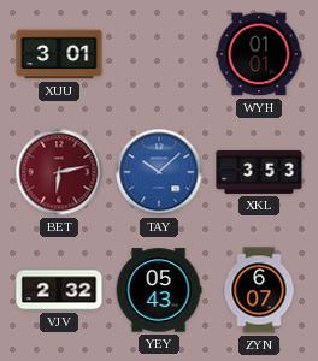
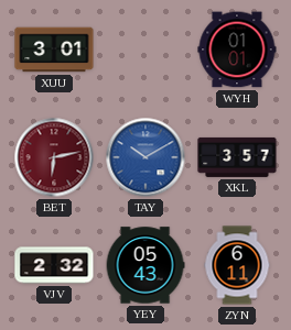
TAY: 10:08 -> 10:10
XKL: 3:53 -> 3:57
ZYN: 6:07 -> 6:11
